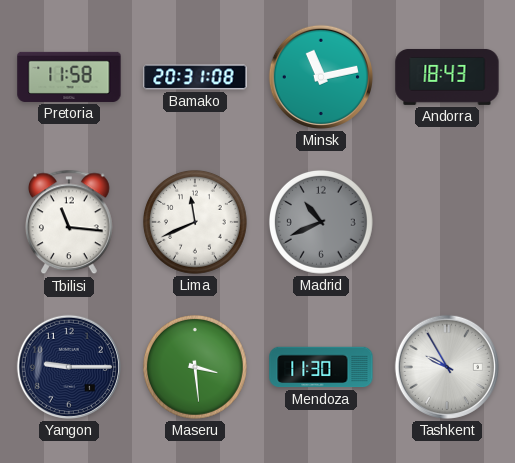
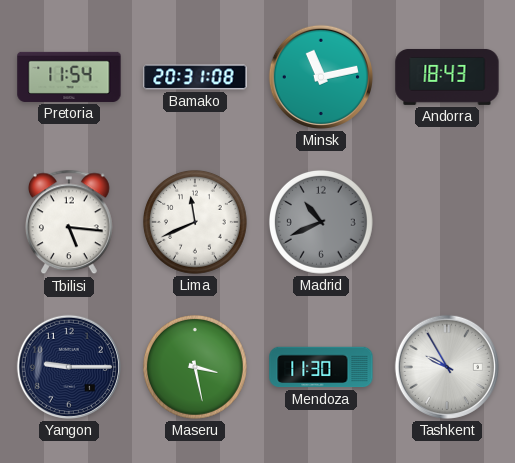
Pretoria: 11:58 -> 11:54
Tbilisi: 11:16 -> 5:16
Maseru: 3:29 -> 3:28
